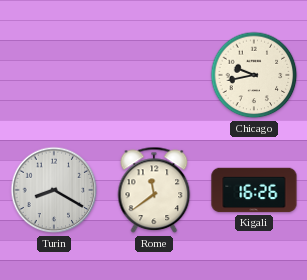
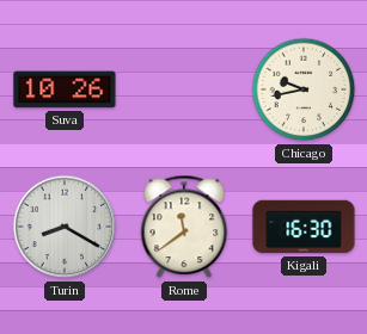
Suva: none -> 10:26
Kigali: 16:26 -> 16:30
